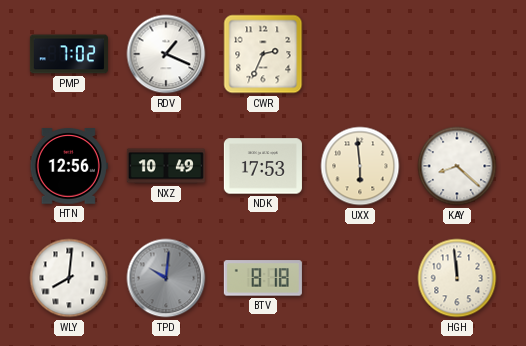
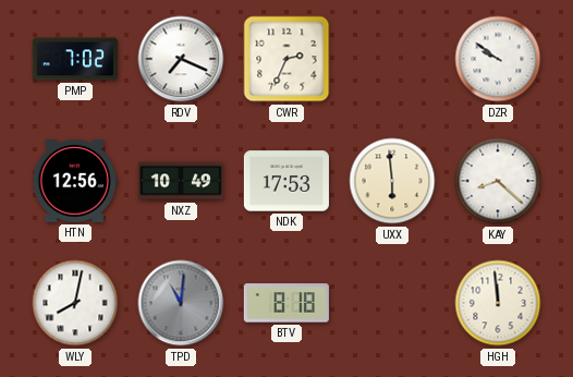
RDV: 1:19 -> 7:19
DZR: none -> 9:51
WLY: 8:01 -> 8:02
TPD: 10:01 -> 11:01
